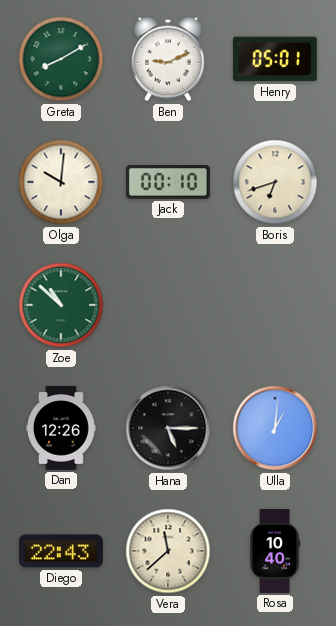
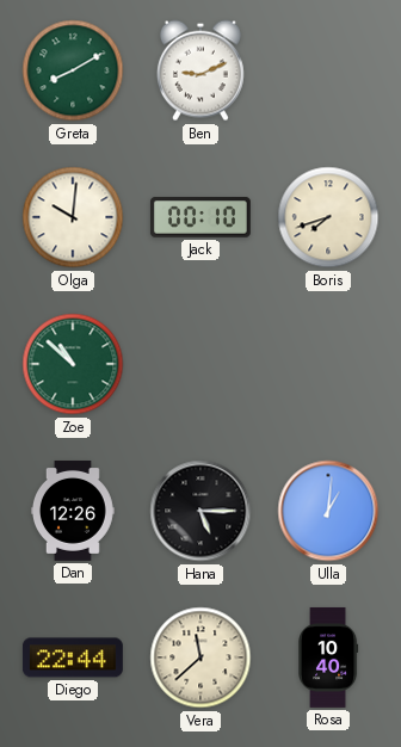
Henry: 05:01 -> none
Boris: 6:42 -> 7:42
Diego: 22:43 -> 22:44
